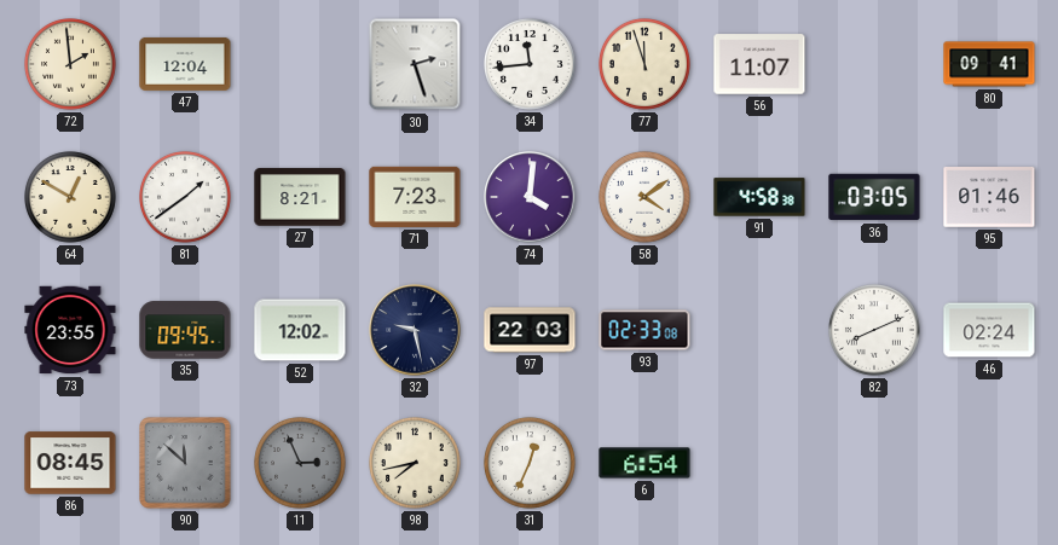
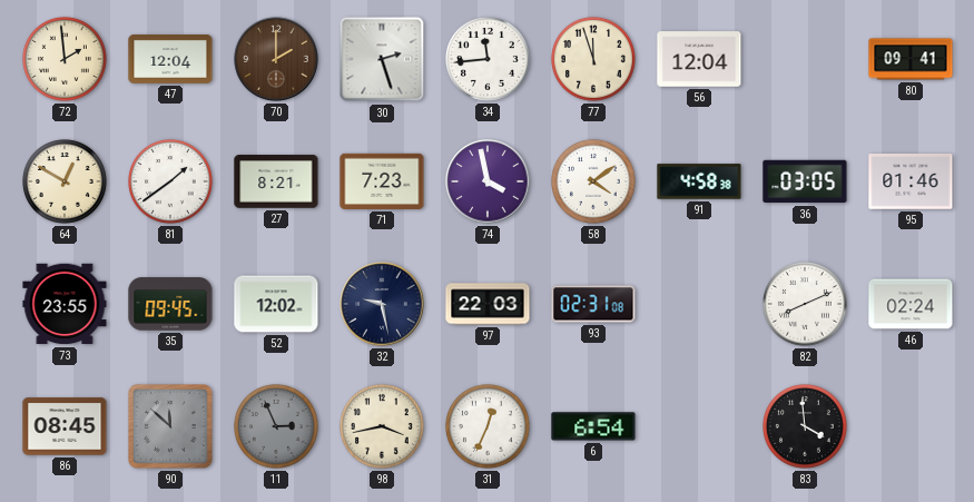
70: none -> 2:00
56: 11:07 -> 12:04
74: 4:01 -> 3:58
93: 02:33 -> 02:31
98: 7:43 -> 3:43
83: none -> 3:59
